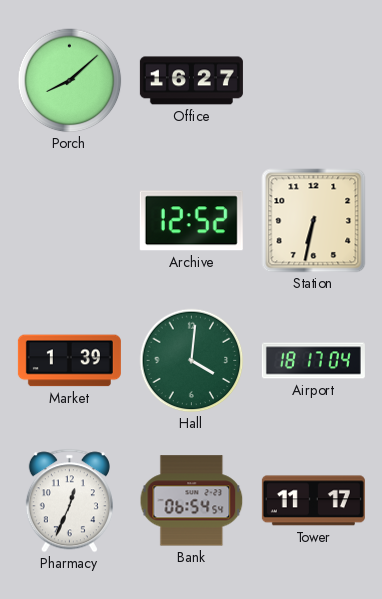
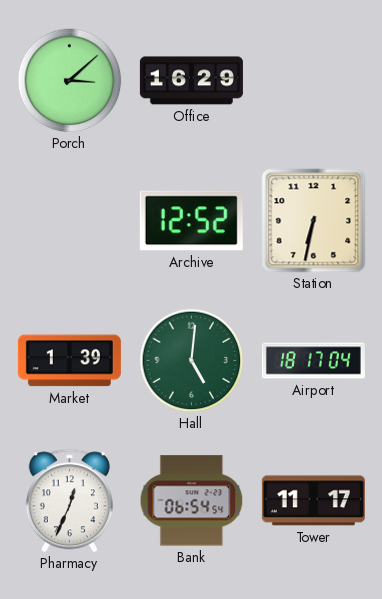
Porch: 8:08 -> 3:08
Office: 16:27 -> 16:29
Hall: 4:01 -> 5:01
